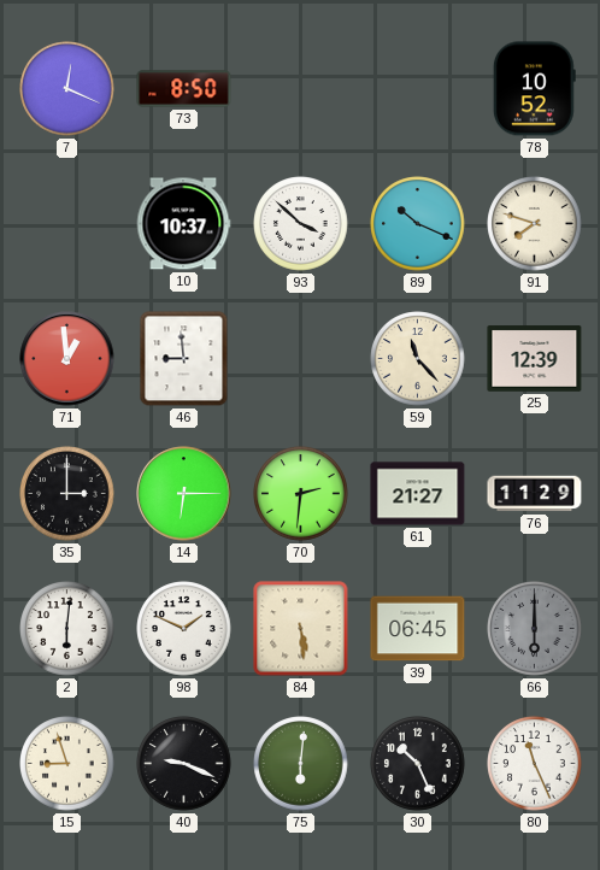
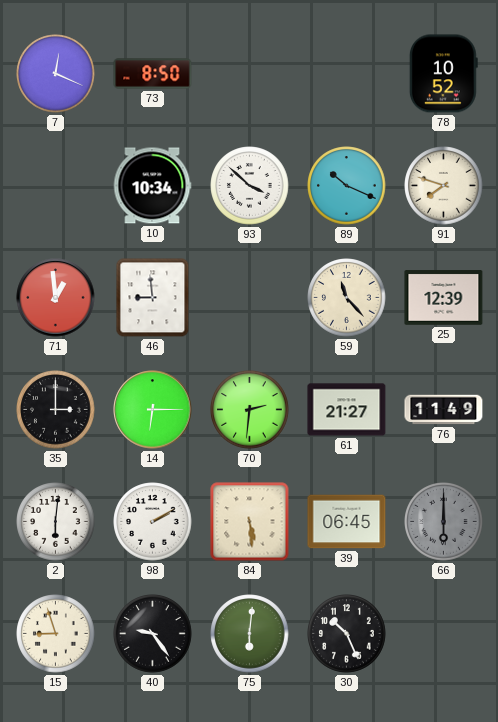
10: 10:37 -> 10:34
76: 11:29 -> 11:49
98: 1:49 -> 2:10
40: 9:19 -> 9:24
80: 11:26 -> none
